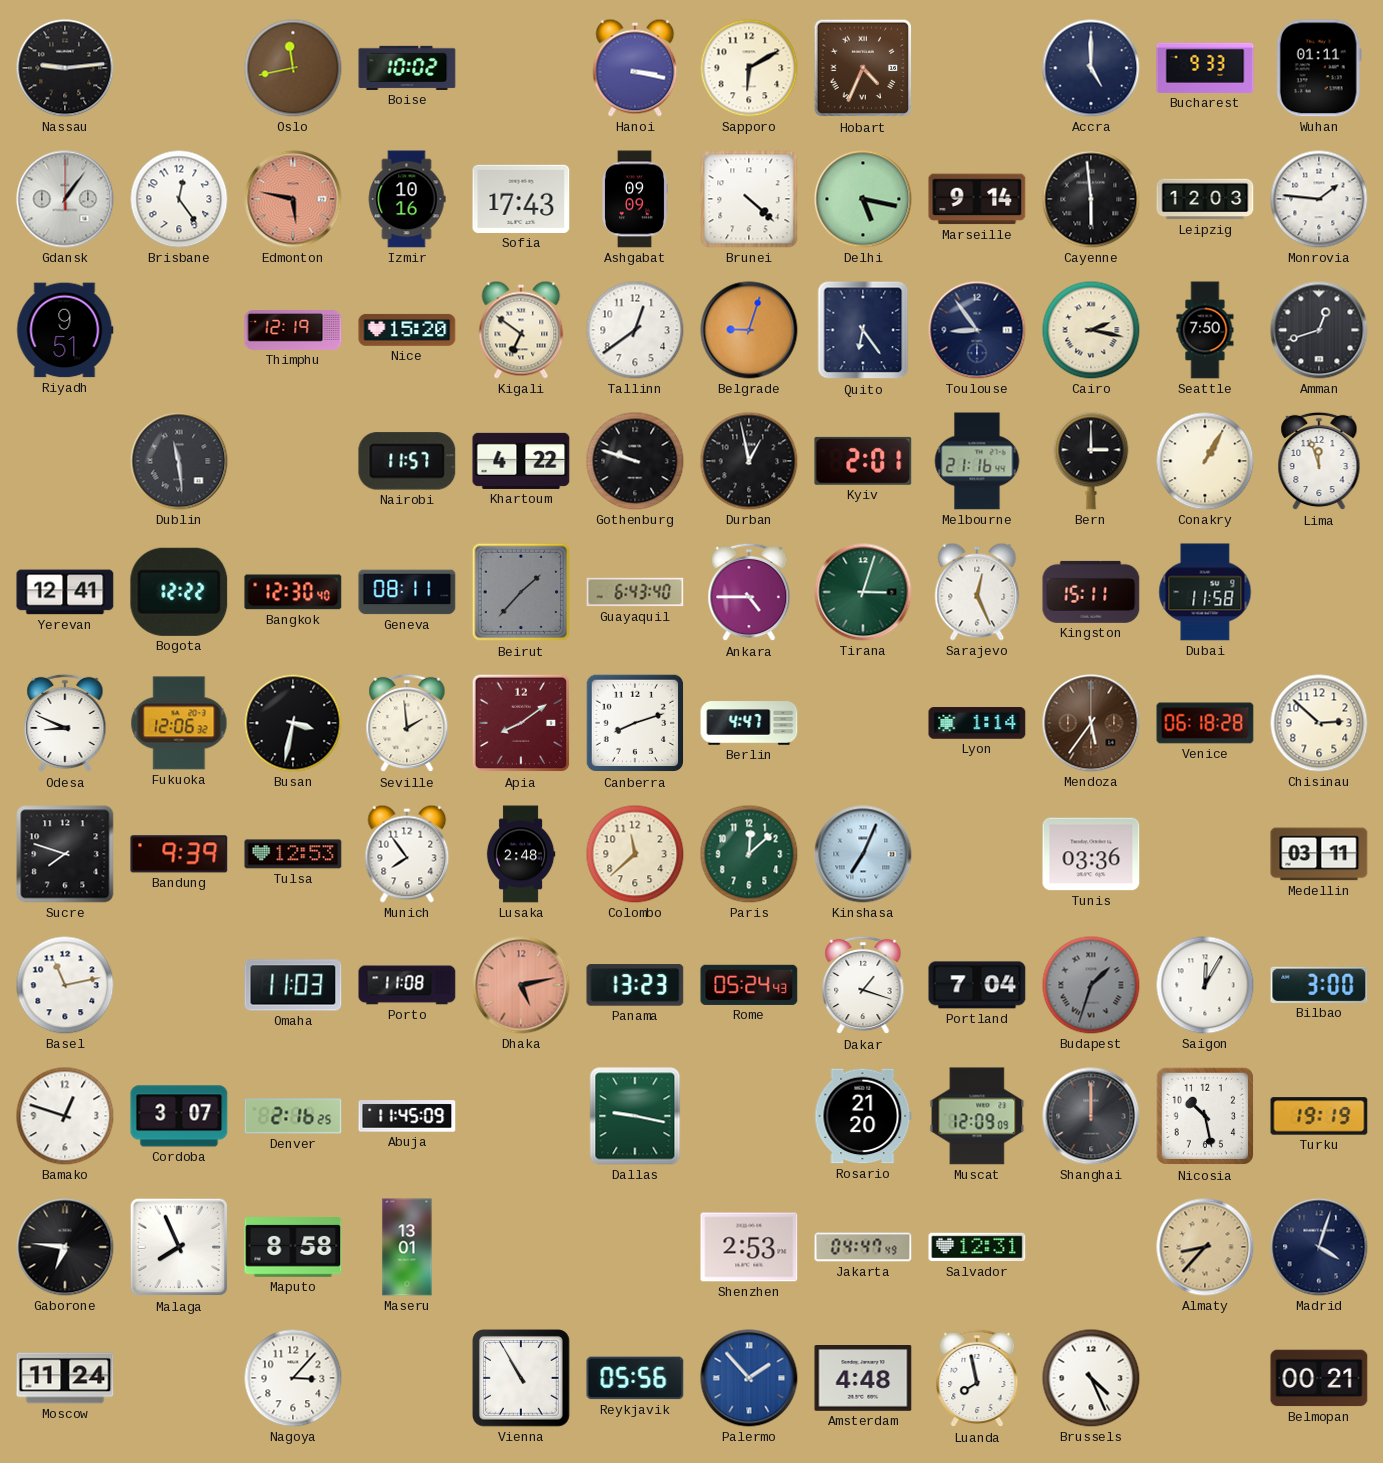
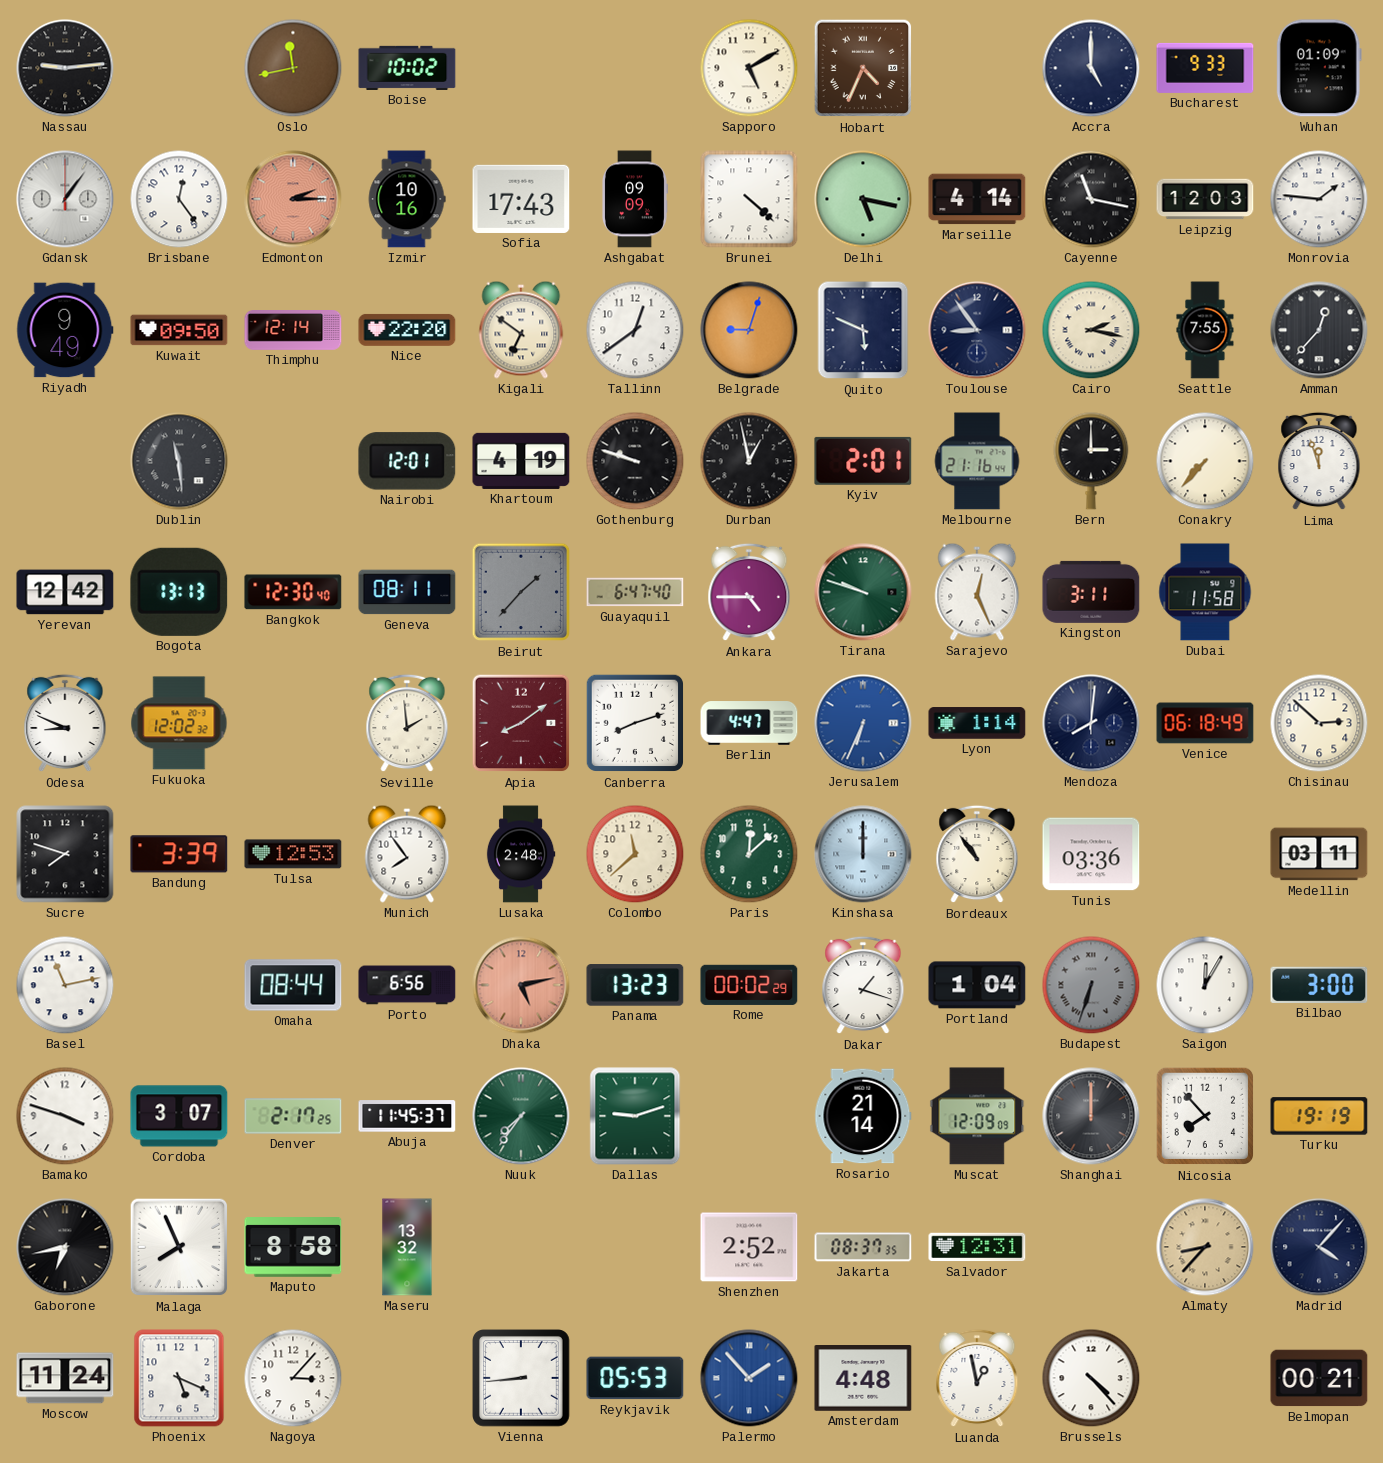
Hanoi: 3:17 -> none
Sapporo: 6:10 -> 5:10
Wuhan: 01:11 -> 01:09
Edmonton: 5:47 -> 2:15
Marseille: 9:14 -> 4:14
Cayenne: 5:59 -> 11:17
Riyadh: 9:51 -> 9:49
Kuwait: none -> 09:50
Thimphu: 12:19 -> 12:14
Nice: 15:20 -> 22:20
Quito: 6:24 -> 5:49
Seattle: 7:50 -> 7:55
Amman: 12:42 -> 12:37
Nairobi: 11:57 -> 12:01
Khartoum: 4:22 -> 4:19
Conakry: 1:05 -> 7:37
Yerevan: 12:41 -> 12:42
Bogota: 12:22 -> 13:13
Guayaquil: 6:43 -> 6:47
Tirana: 3:03 -> 9:48
Kingston: 15:11 -> 3:11
Fukuoka: 12:06 -> 12:02
Busan: 3:32 -> none
Jerusalem: none -> 6:34
Mendoza: 5:36 -> 8:01
Mendoza dial: brown -> navy
Venice: 06:18:28 -> 06:18:49
Bandung: 9:39 -> 3:39
Kinshasa: 7:04 -> 12:00
Bordeaux: none -> 10:54
Omaha: 11:03 -> 08:44
Porto: 11:08 -> 6:56
Rome: 05:24 -> 00:02
Portland: 7:04 -> 1:04
Budapest: 1:33 -> 6:33
Bamako: 12:48 -> 3:48
Denver: 2:16 -> 2:17
Abuja: 11:45:09 -> 11:45:37
Nuuk: none -> 7:36
Dallas: 9:17 -> 9:12
Rosario: 21:20 -> 21:14
Nicosia: 10:28 -> 7:53
Gaborone: 6:46 -> 6:43
Maseru: 13:01 -> 13:32
Shenzhen: 2:53 -> 2:52
Jakarta: 04:47 -> 08:37
Madrid: 4:03 -> 4:07
Phoenix: none -> 5:19
Vienna: 10:55 -> 8:44
Reykjavik: 05:56 -> 05:53
Luanda: 7:58 -> 12:58
Brussels: 4:26 -> 4:23
